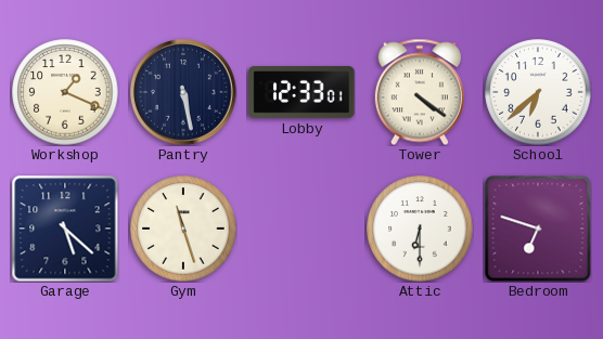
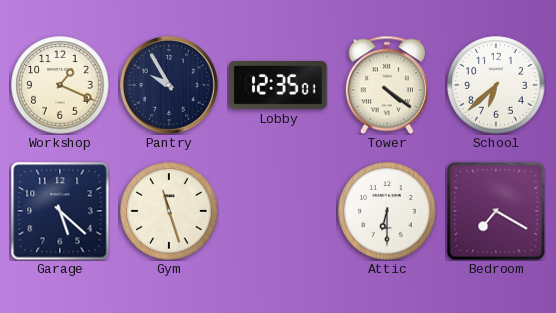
Pantry: 5:28 -> 9:55
Lobby: 12:33 -> 12:35
Bedroom: 6:48 -> 7:20
